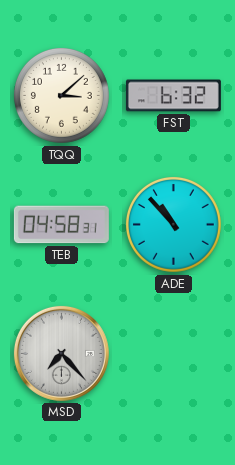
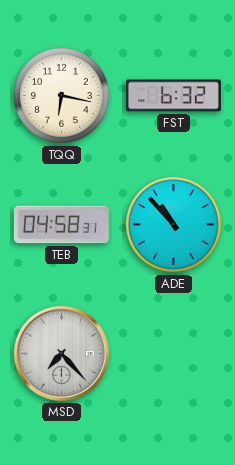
TQQ: 3:08 -> 6:17
